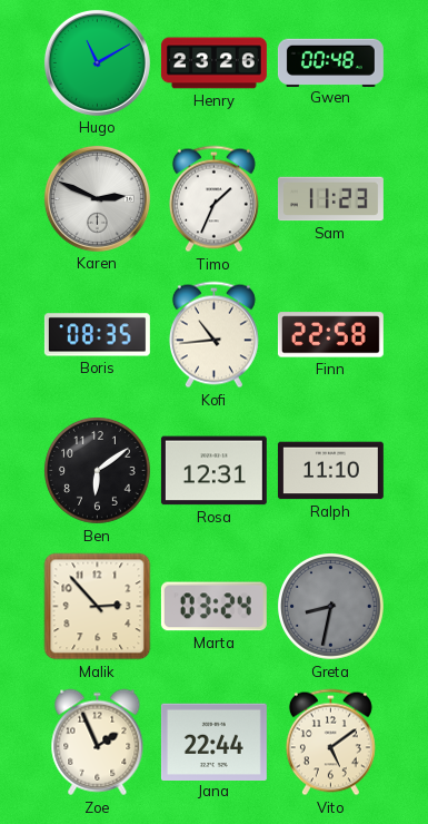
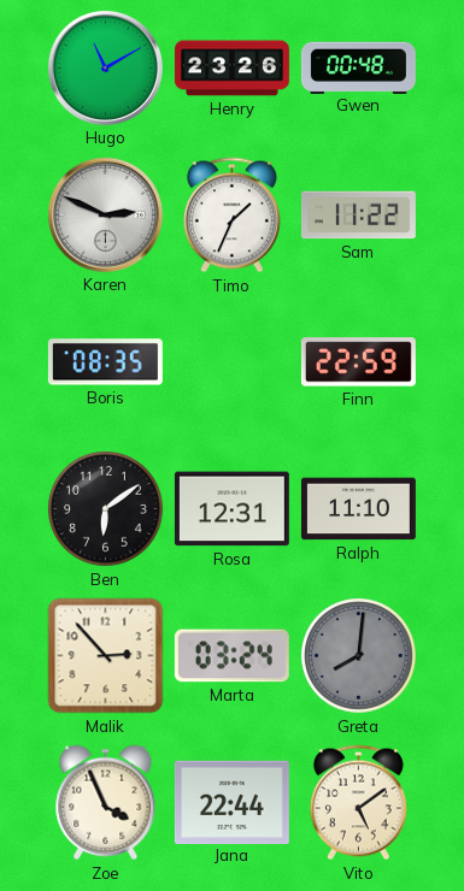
Sam: 11:23 -> 11:22
Kofi: 10:44 -> none
Finn: 22:58 -> 22:59
Greta: 8:32 -> 8:01
Zoe: 1:56 -> 3:56
